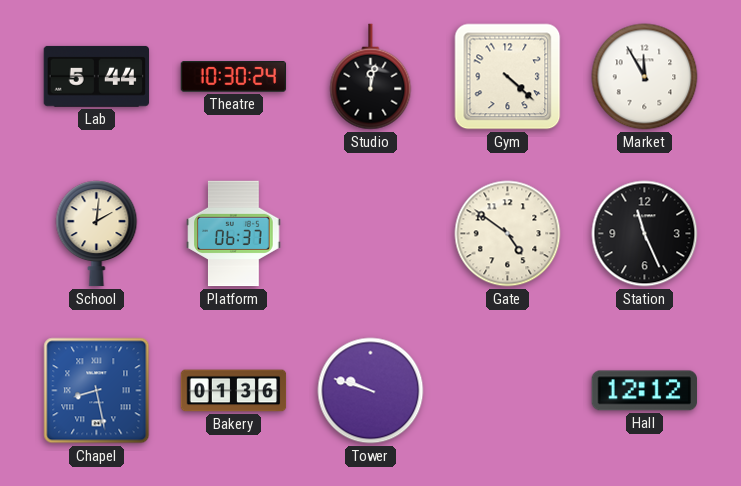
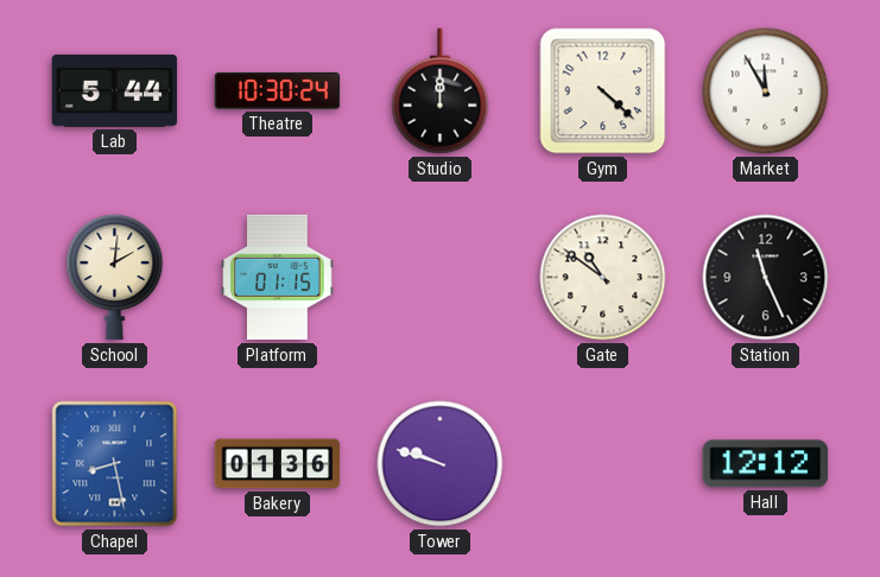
Studio: 12:02 -> 12:00
Platform: 06:37 -> 01:15
Gate: 4:51 -> 10:51
